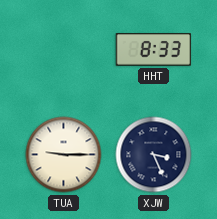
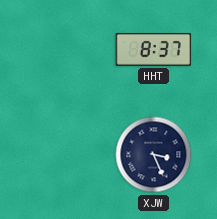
HHT: 8:33 -> 8:37
TUA: 9:15 -> none
